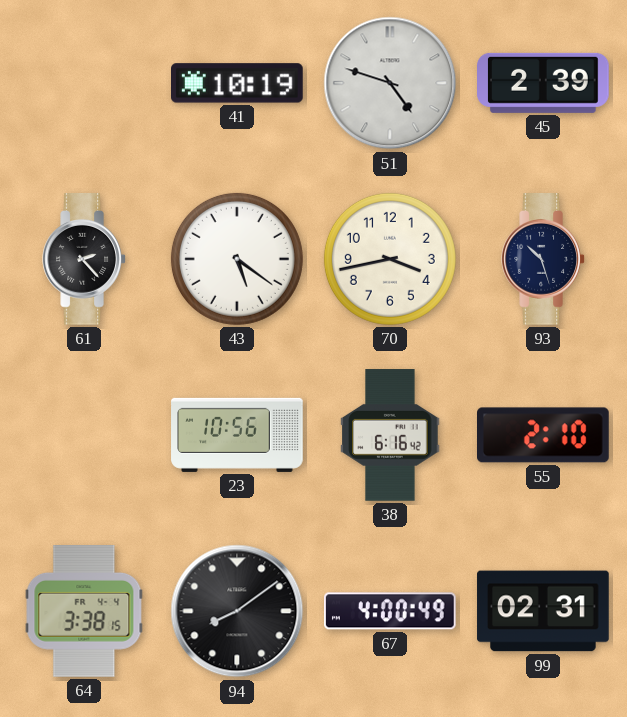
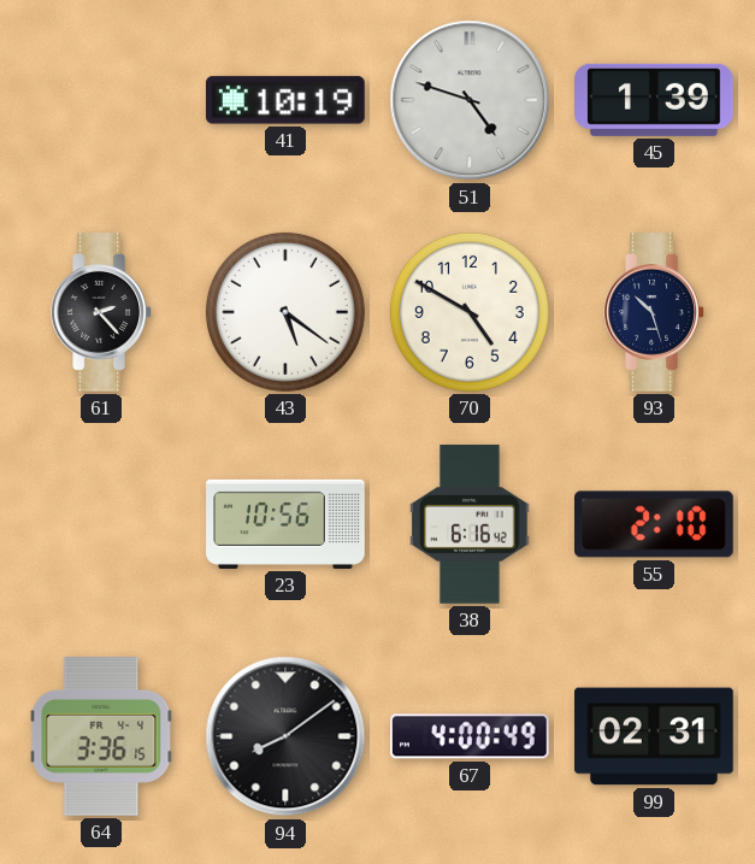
45: 2:39 -> 1:39
70: 3:43 -> 4:50
64: 3:38 -> 3:36
